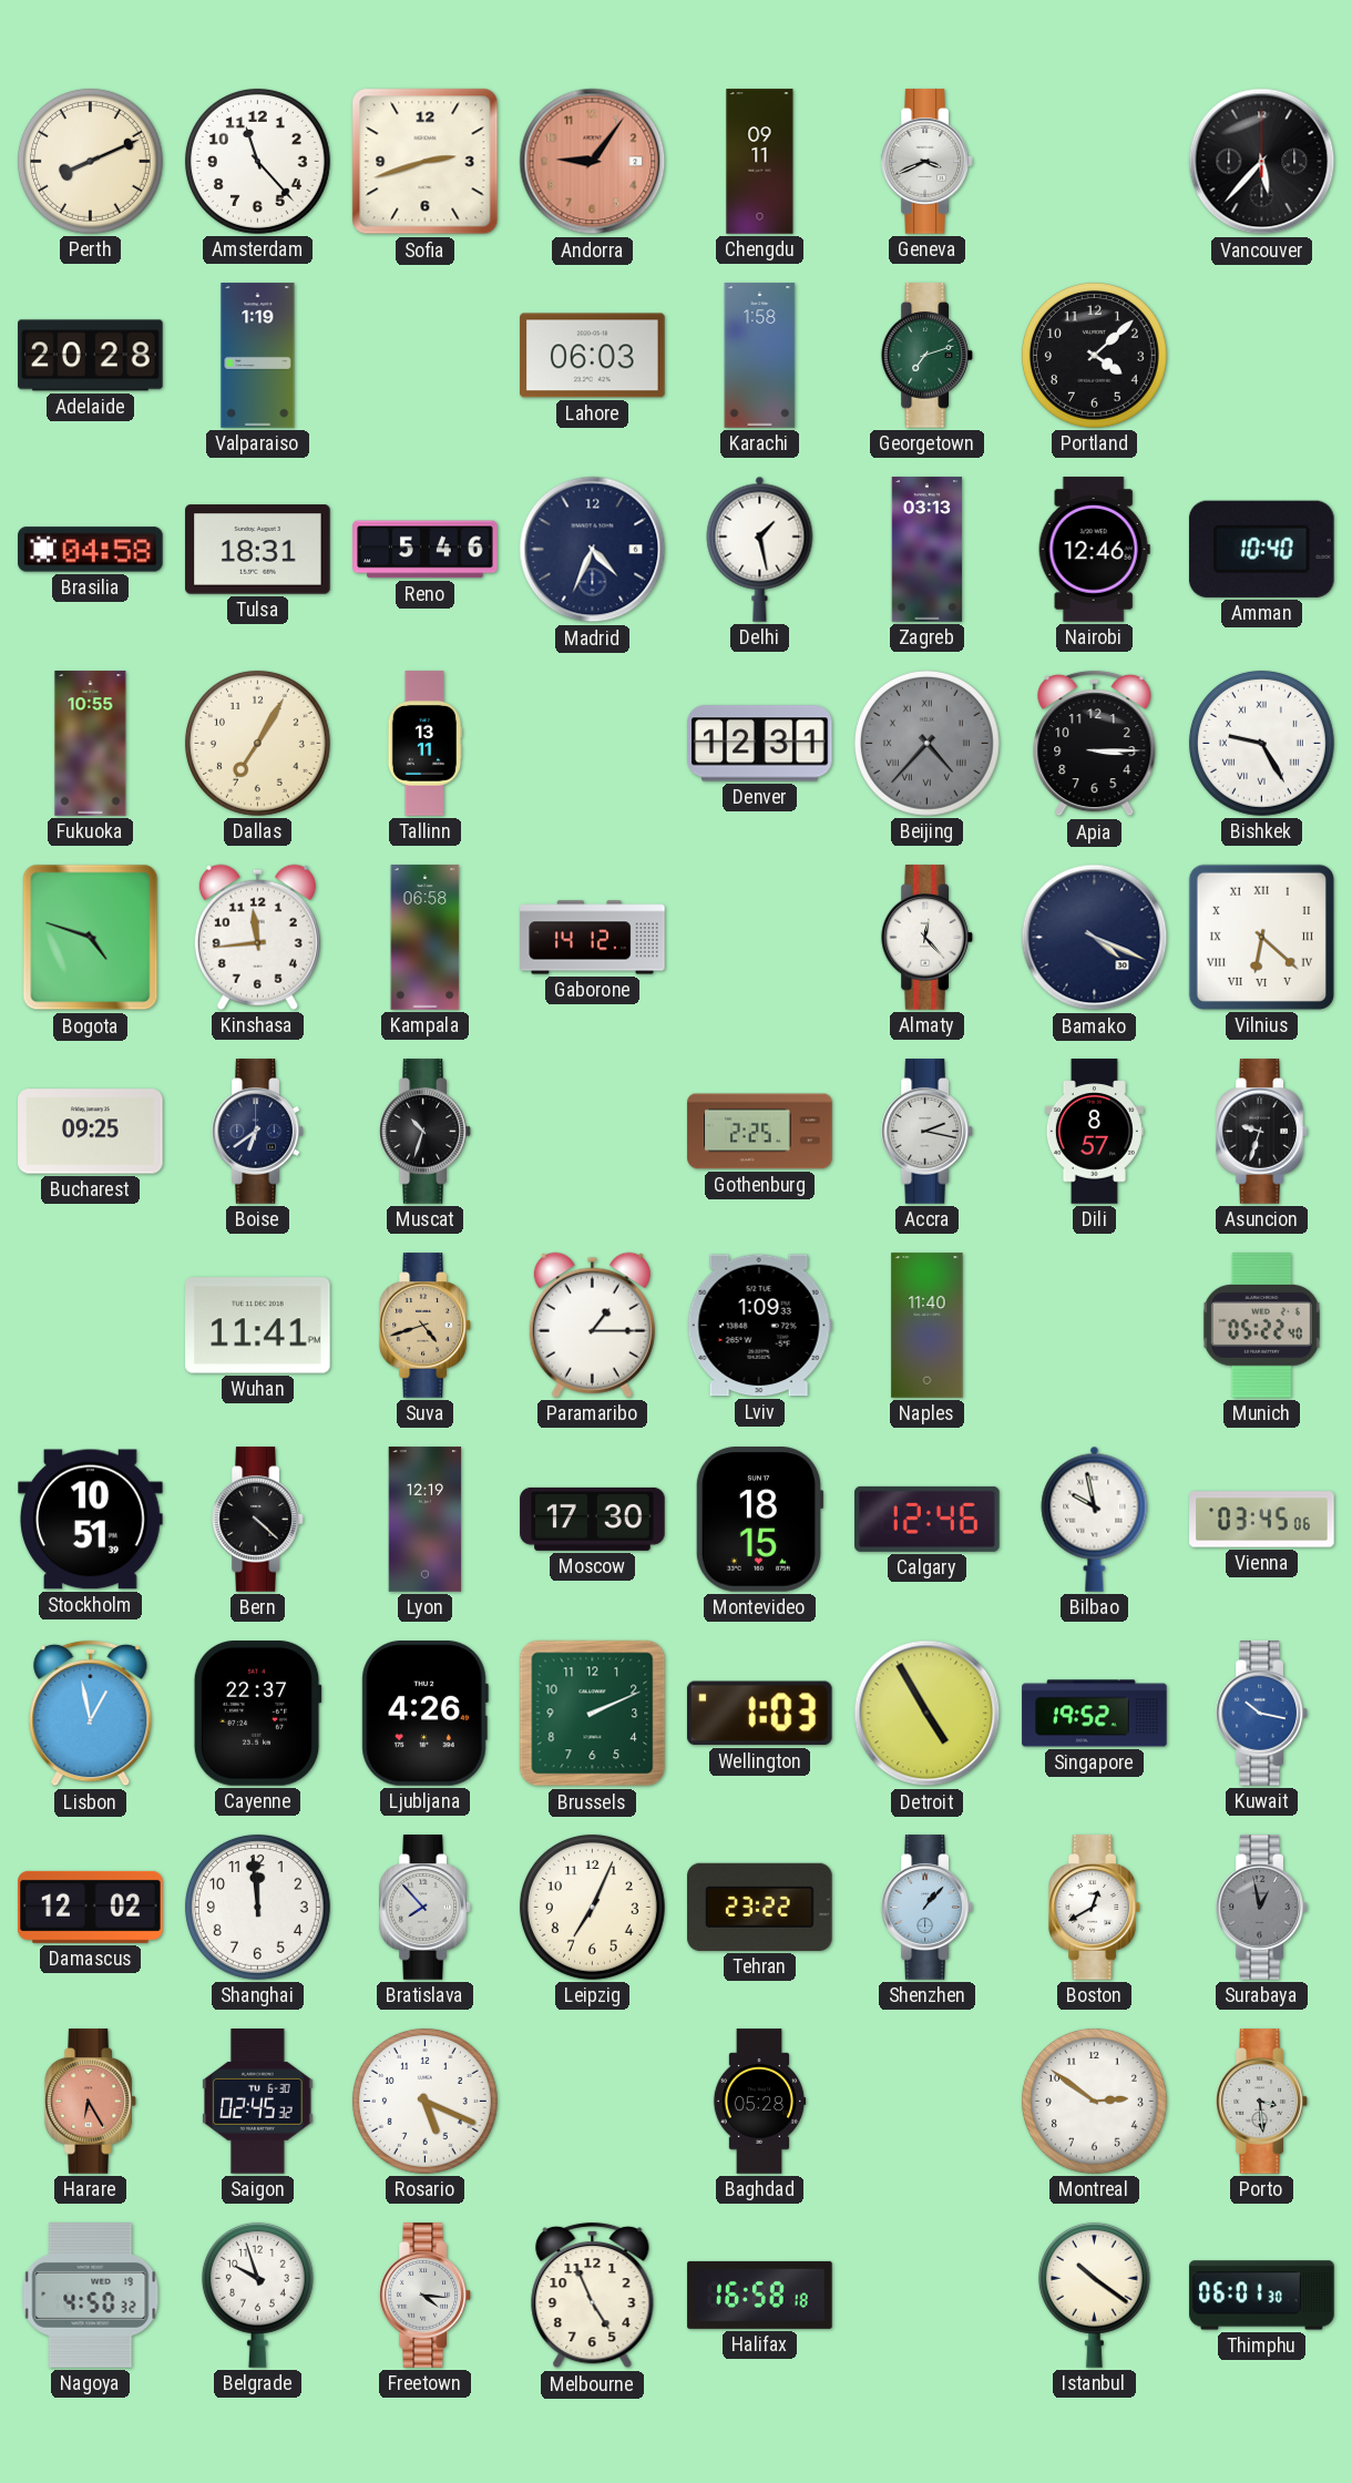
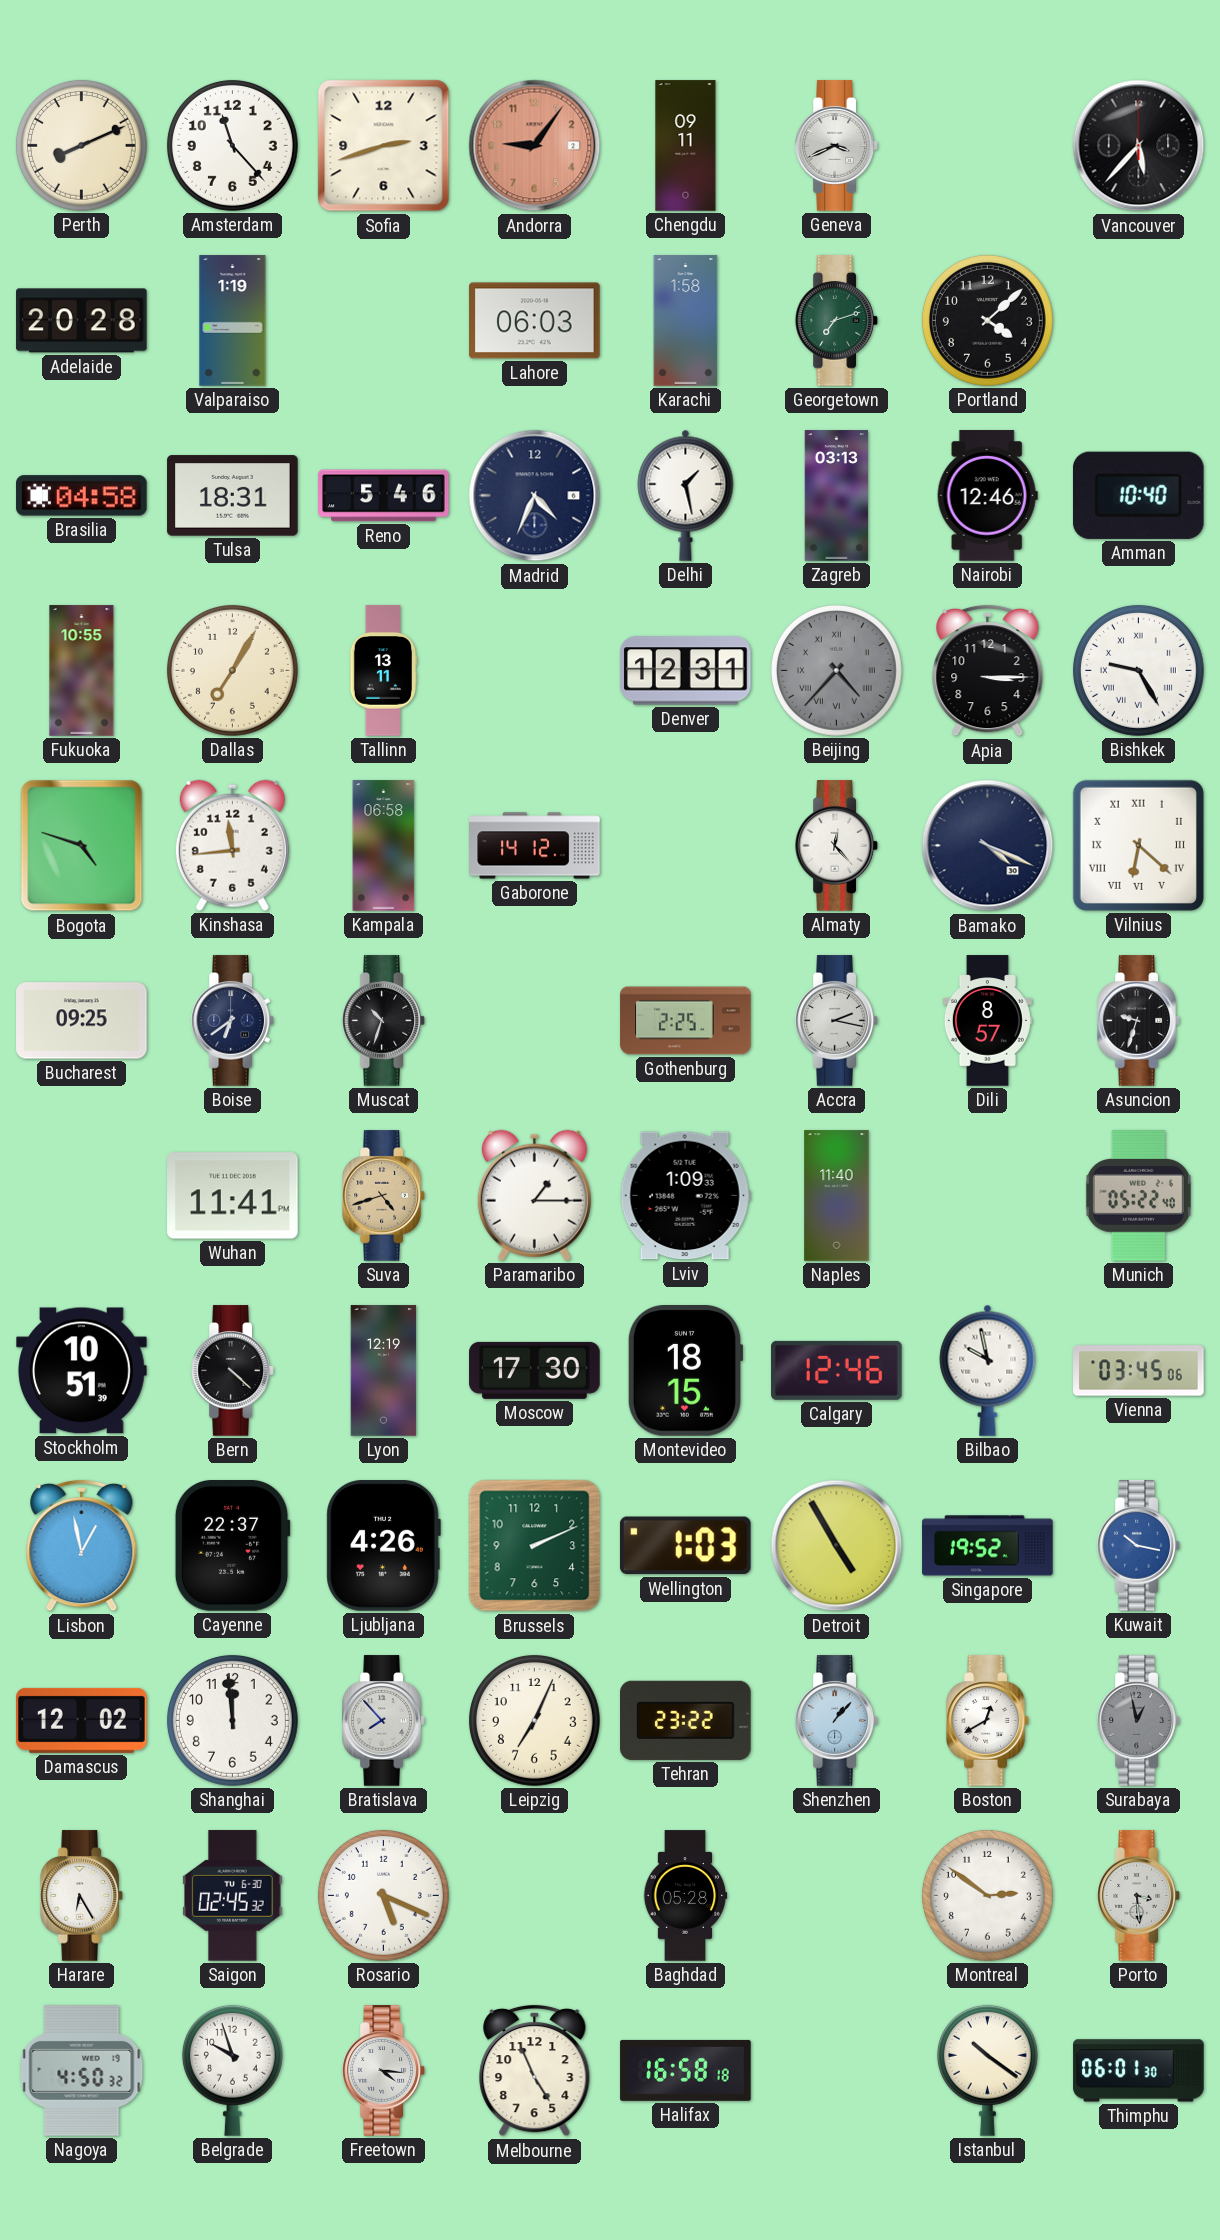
Harare dial: salmon -> white
